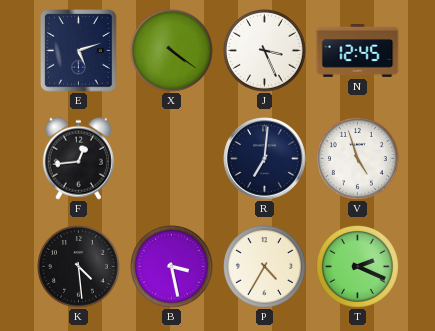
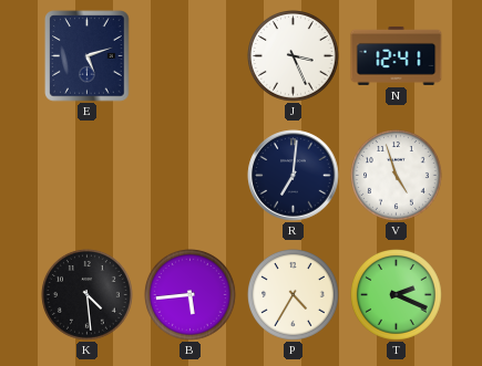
X: 4:21 -> none
N: 12:45 -> 12:41
F: 12:44 -> none
B: 3:28 -> 5:44
